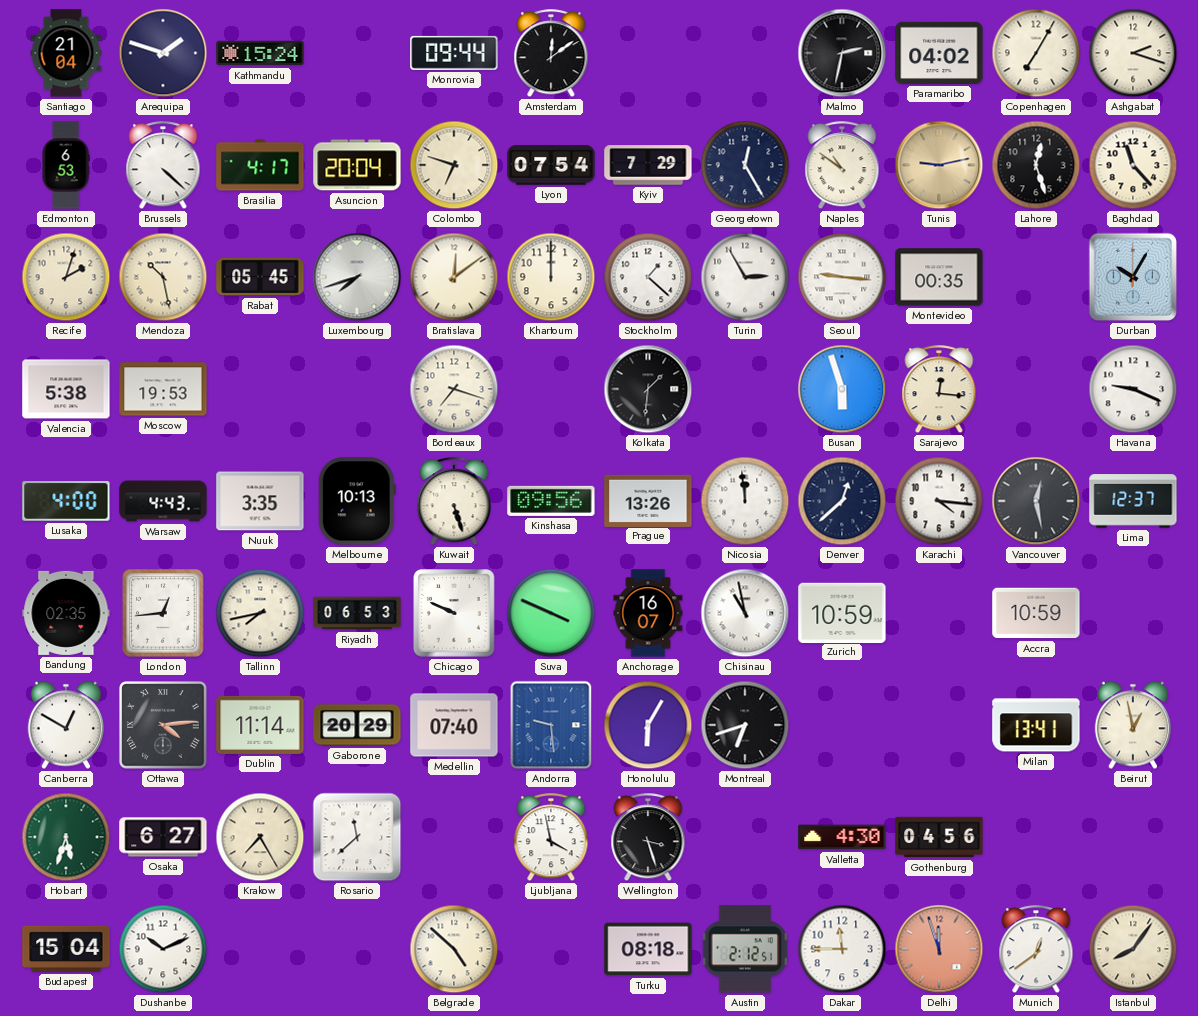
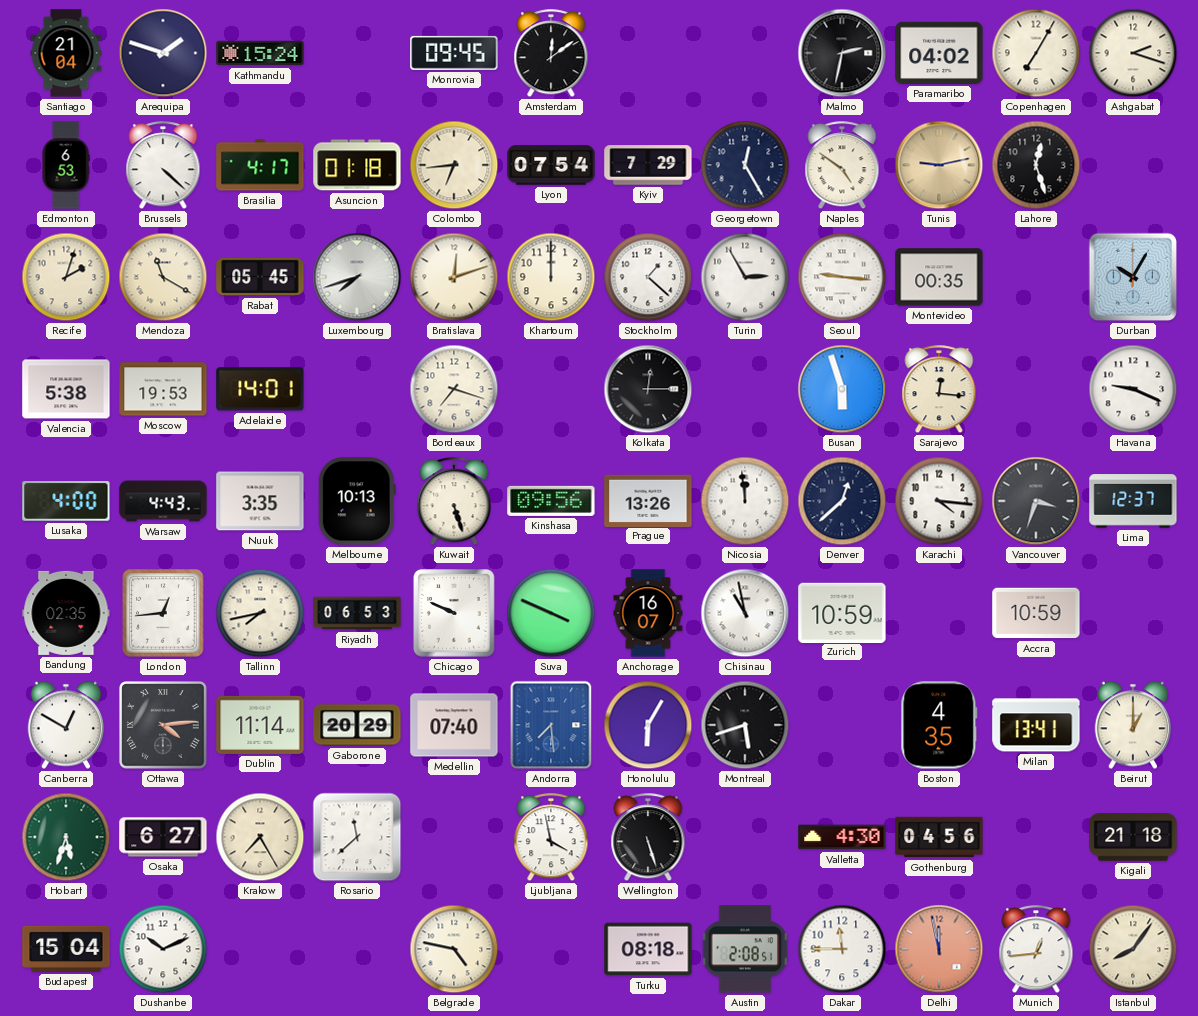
Monrovia: 09:44 -> 09:45
Asuncion: 20:04 -> 01:18
Colombo: 6:48 -> 6:44
Naples: 10:51 -> 4:51
Baghdad: 11:23 -> none
Mendoza: 10:28 -> 11:20
Bratislava: 12:09 -> 12:12
Adelaide: none -> 14:01
Kolkata: 1:31 -> 12:15
Vancouver: 12:28 -> 3:33
Andorra: 9:29 -> 7:29
Montreal: 6:42 -> 5:42
Boston: none -> 4:35
Beirut: 12:58 -> 1:00
Wellington: 3:27 -> 5:27
Kigali: none -> 21:18
Belgrade: 4:52 -> 4:47
Austin: 2:12 -> 2:08
Delhi: 11:57 -> 11:58
Munich: 12:39 -> 12:44
